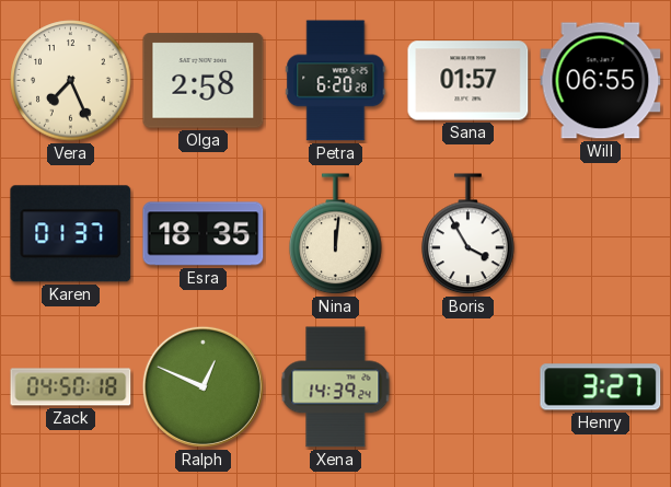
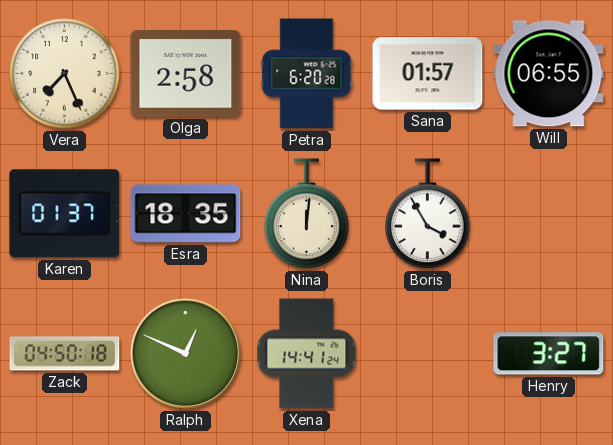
Xena: 14:39 -> 14:41
